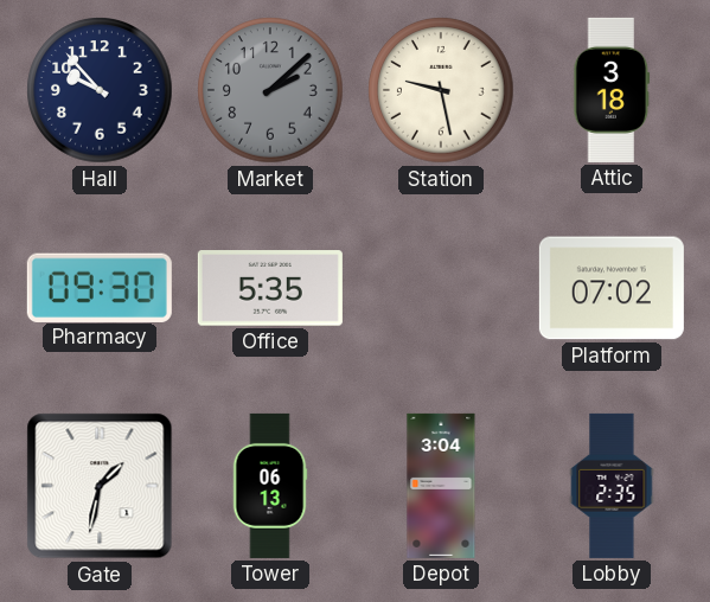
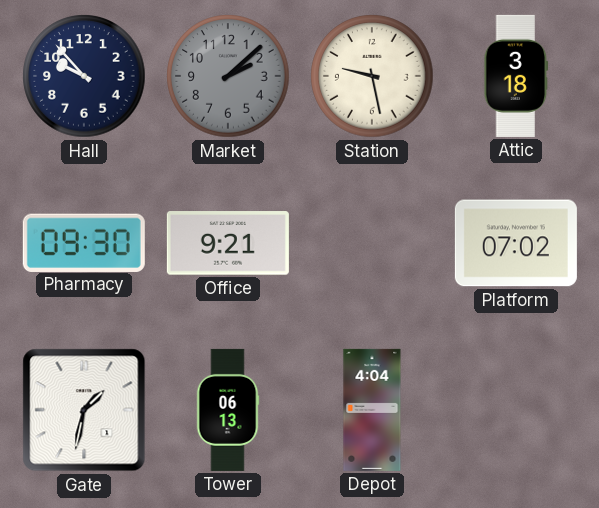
Office: 5:35 -> 9:21
Depot: 3:04 -> 4:04
Lobby: 2:35 -> none
